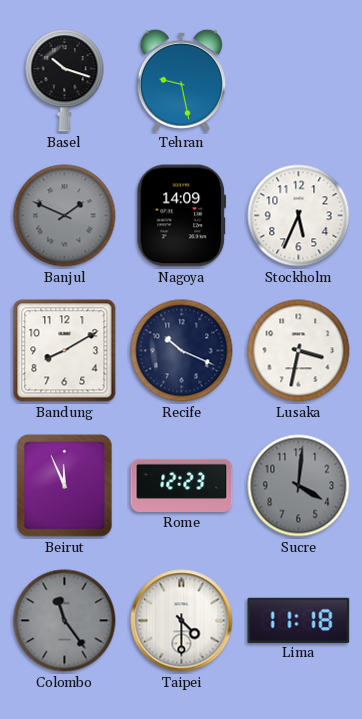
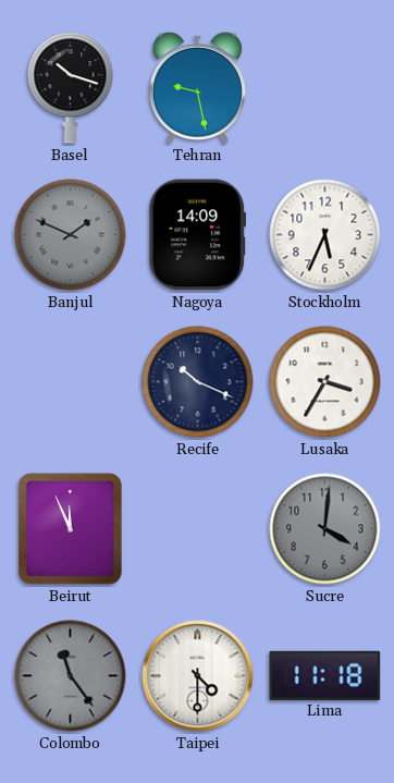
Bandung: 8:10 -> none
Lusaka: 3:32 -> 3:35
Rome: 12:23 -> none
